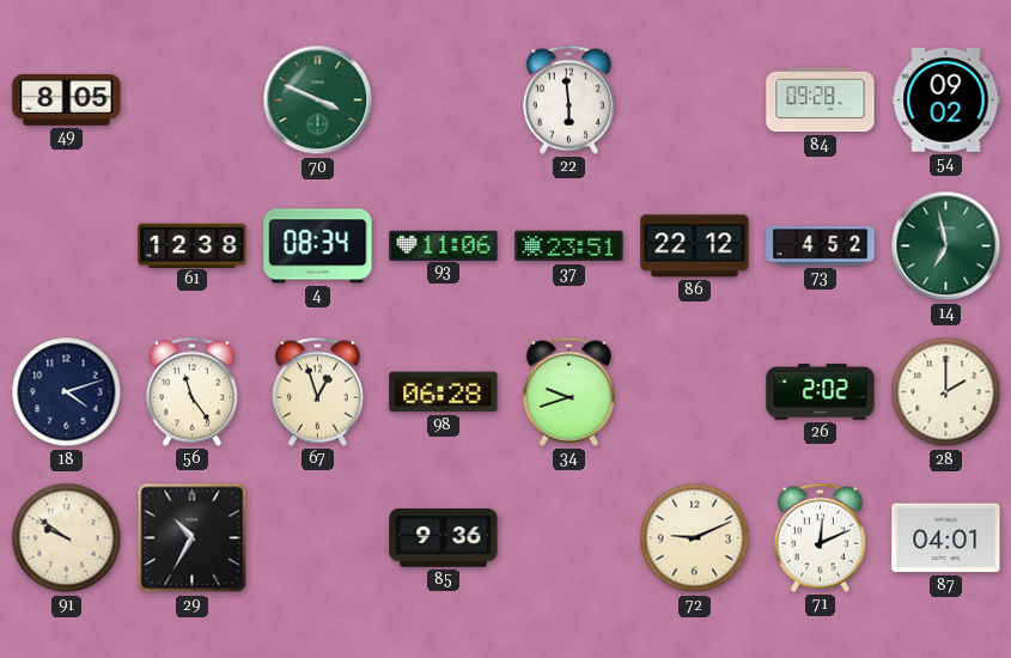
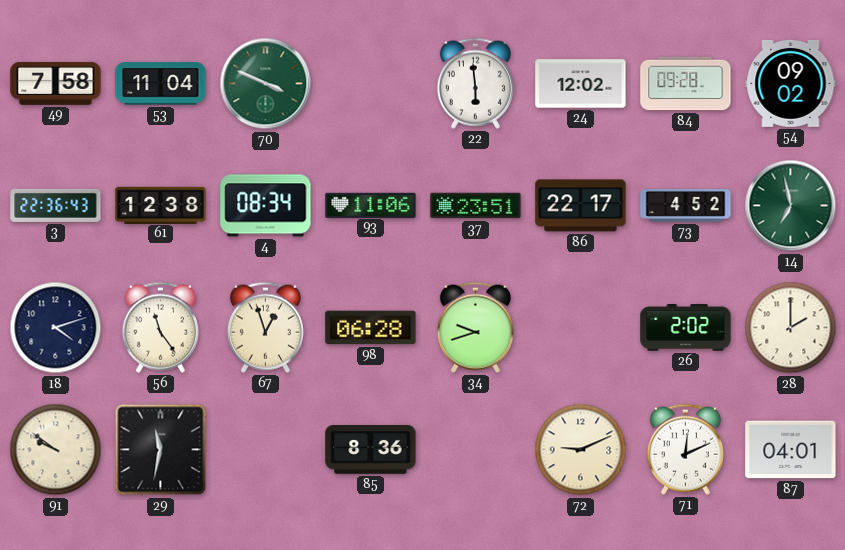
49: 8:05 -> 7:58
53: none -> 11:04
24: none -> 12:02
3: none -> 22:36
86: 22:12 -> 22:17
29: 10:35 -> 11:32
85: 9:36 -> 8:36
